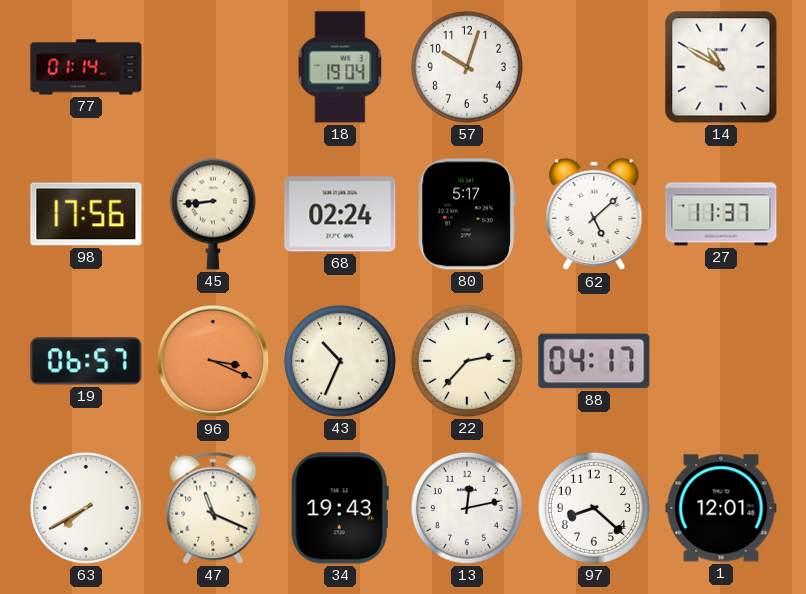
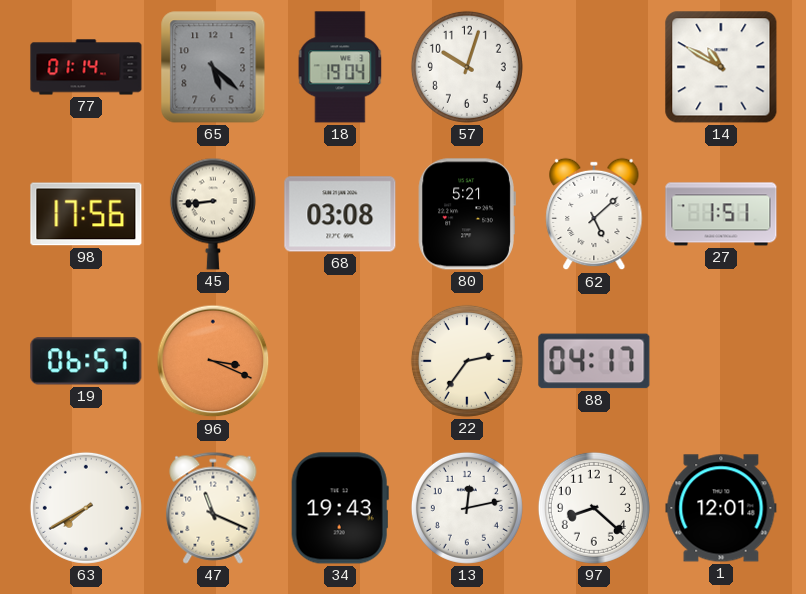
65: none -> 5:22
68: 02:24 -> 03:08
80: 5:17 -> 5:21
27: 11:37 -> 1:51
43: 10:34 -> none
22: 2:37 -> 2:36
